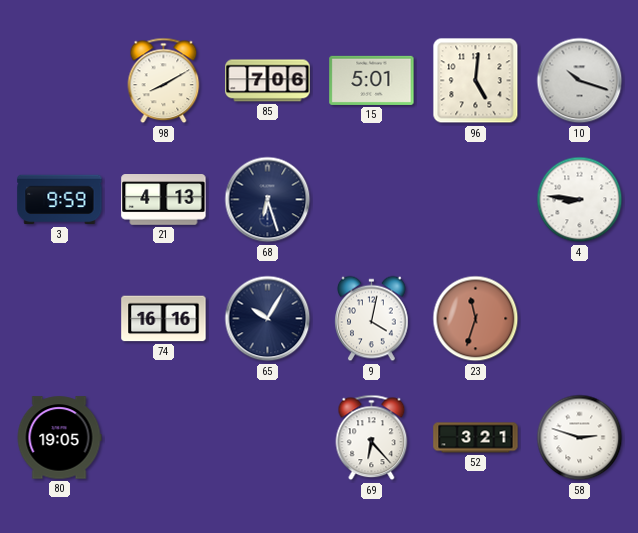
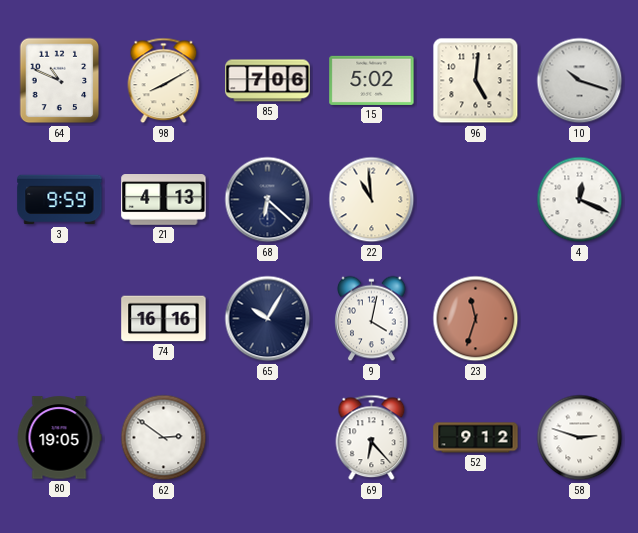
64: none -> 10:49
15: 5:01 -> 5:02
68: 6:27 -> 6:22
22: none -> 10:59
4: 8:46 -> 12:19
62: none -> 2:51
52: 3:21 -> 9:12
